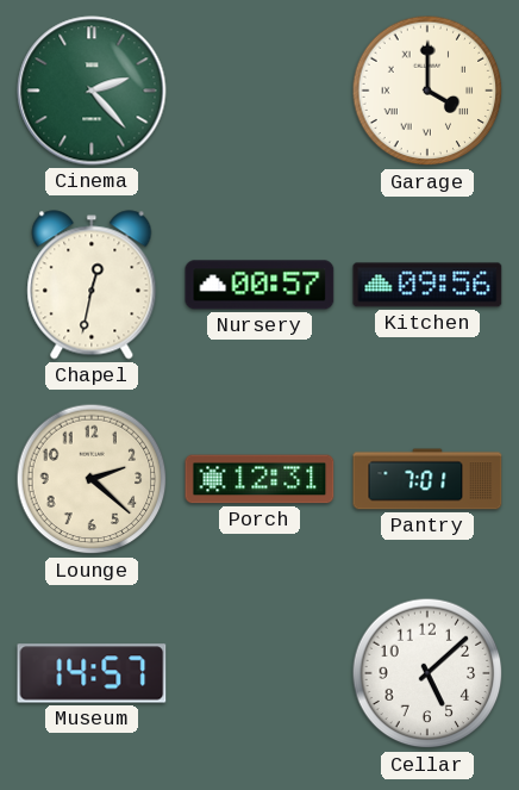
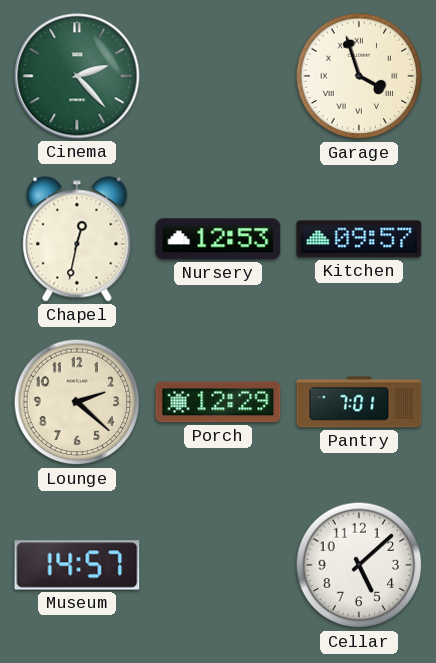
Garage: 4:00 -> 3:57
Nursery: 00:57 -> 12:53
Kitchen: 09:56 -> 09:57
Porch: 12:31 -> 12:29
